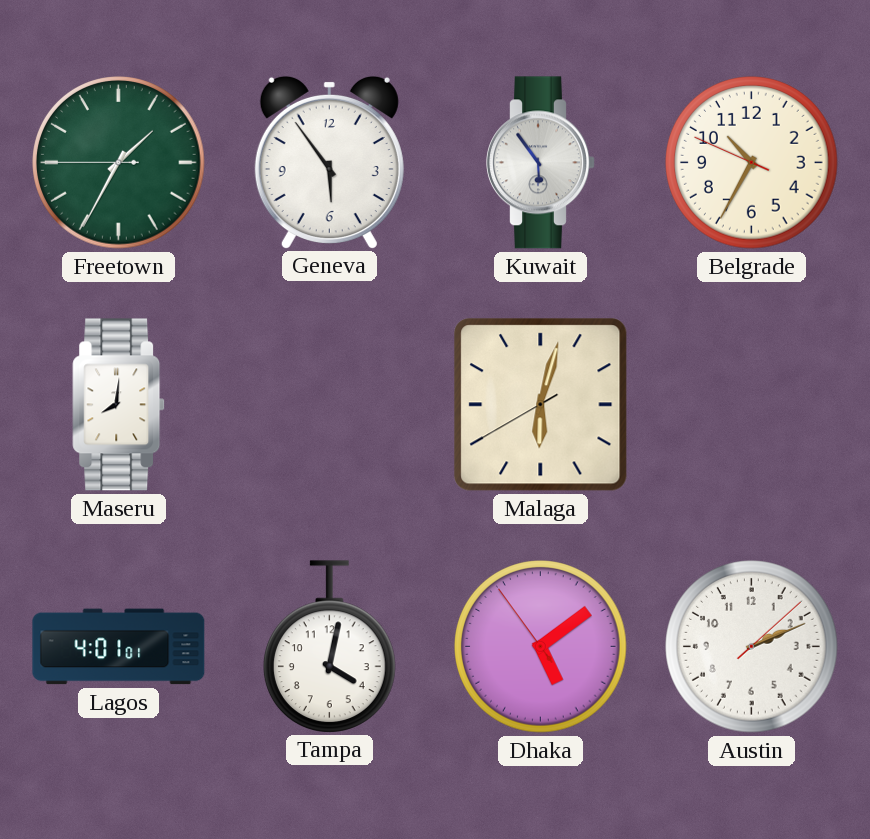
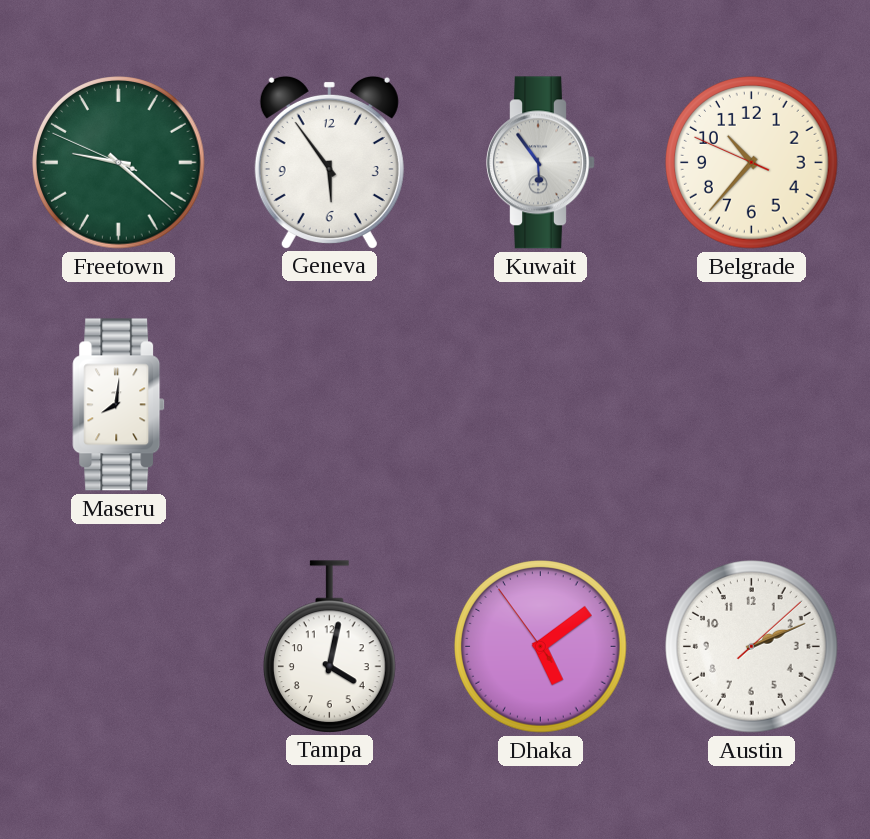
Freetown: 1:34 -> 9:21
Belgrade: 10:34 -> 10:36
Malaga: 6:02 -> none
Lagos: 4:01 -> none
